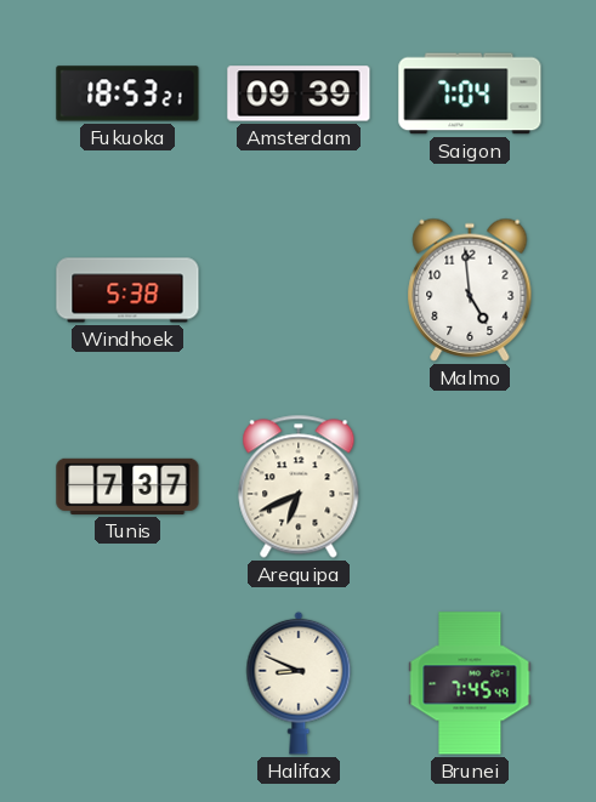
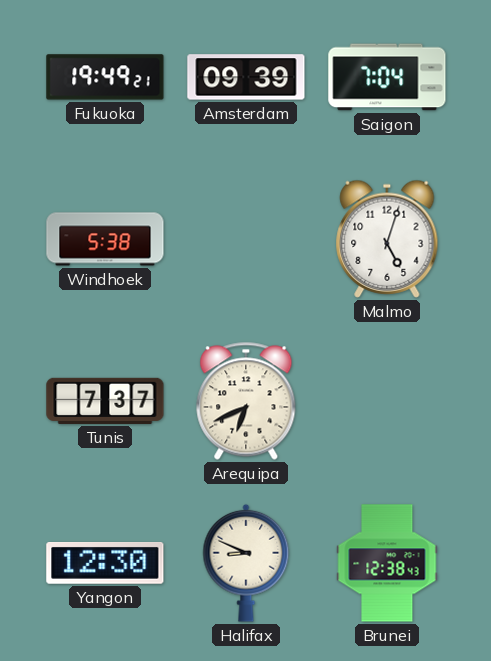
Fukuoka: 18:53 -> 19:49
Malmo: 4:59 -> 5:03
Yangon: none -> 12:30
Brunei: 7:45 -> 12:38
